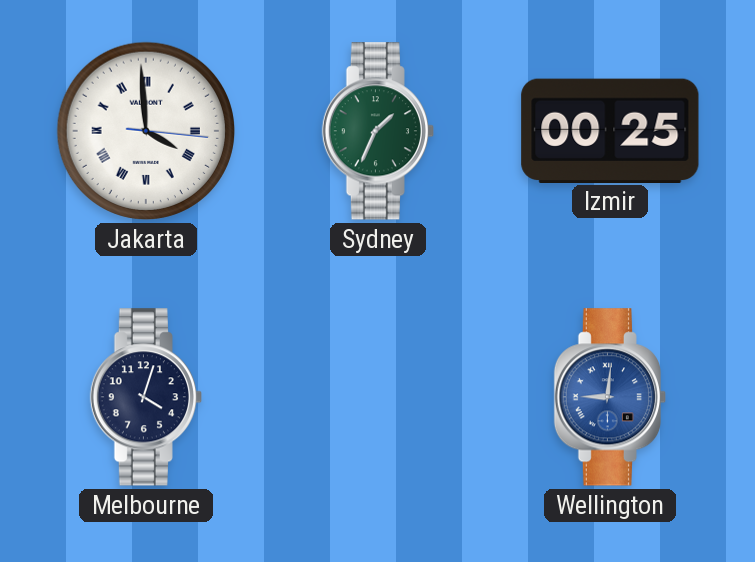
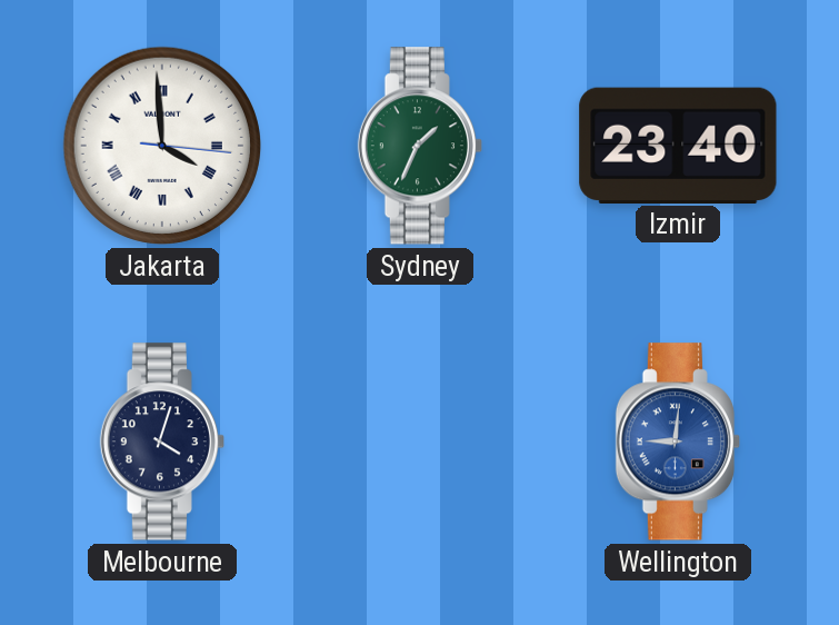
Izmir: 00:25 -> 23:40
